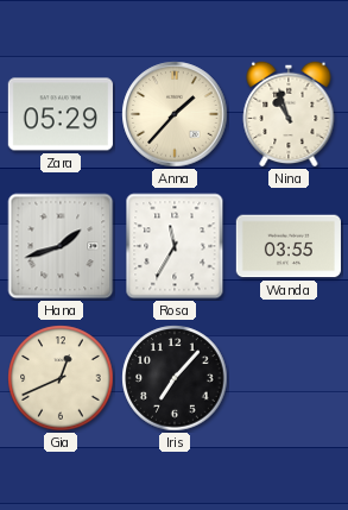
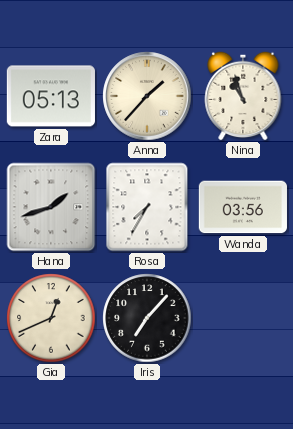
Zara: 05:29 -> 05:13
Rosa: 11:35 -> 7:35
Wanda: 03:55 -> 03:56
